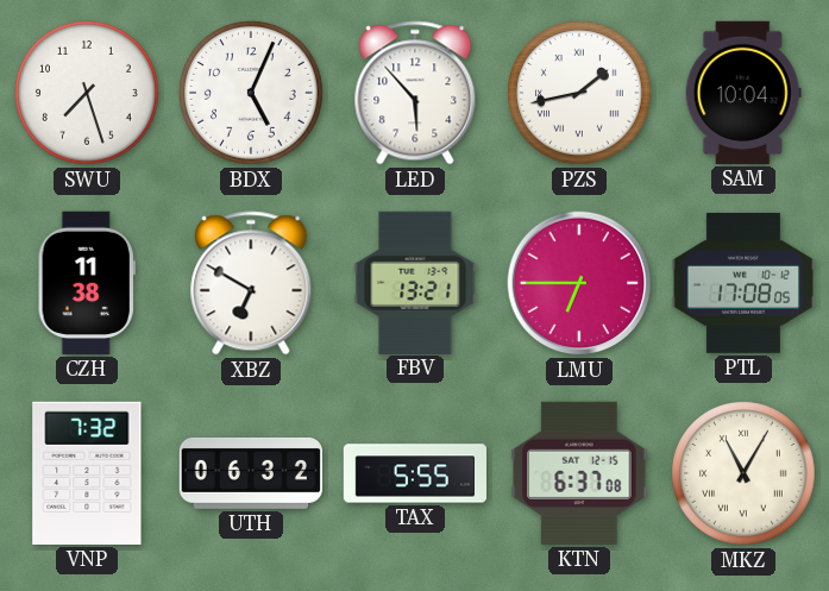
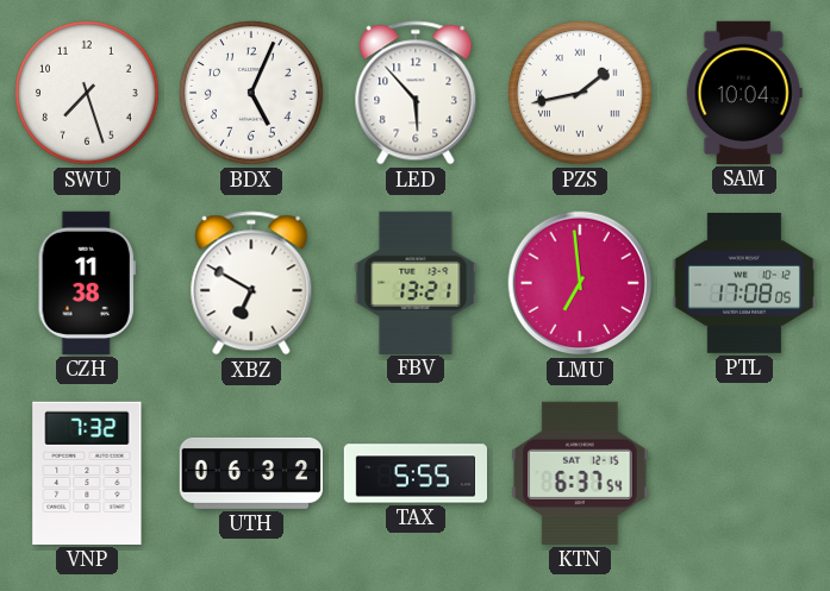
LMU: 6:45 -> 6:59
KTN: 6:37:08 -> 6:37:54
MKZ: 11:05 -> none
